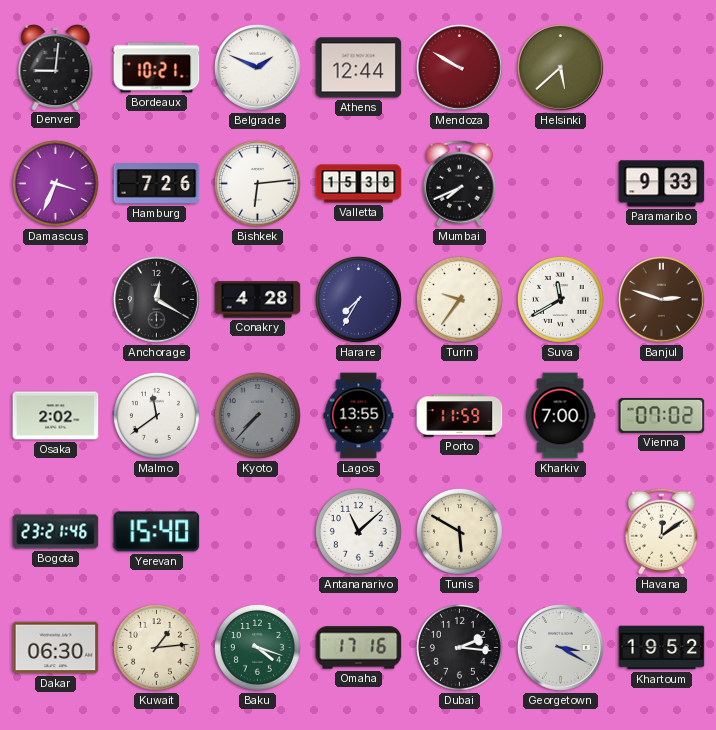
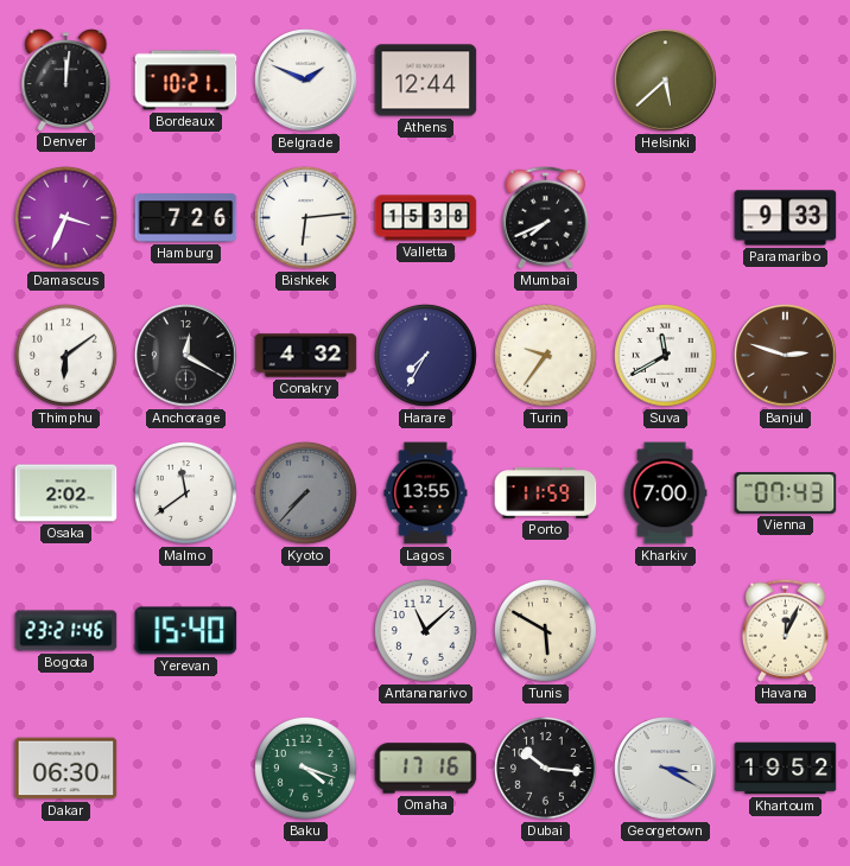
Denver: 9:01 -> 12:01
Mendoza: 9:50 -> none
Thimphu: none -> 6:09
Conakry: 4:28 -> 4:32
Vienna: 07:02 -> 07:43
Havana: 12:09 -> 12:04
Kuwait: 1:14 -> none
Dubai: 2:16 -> 10:16
